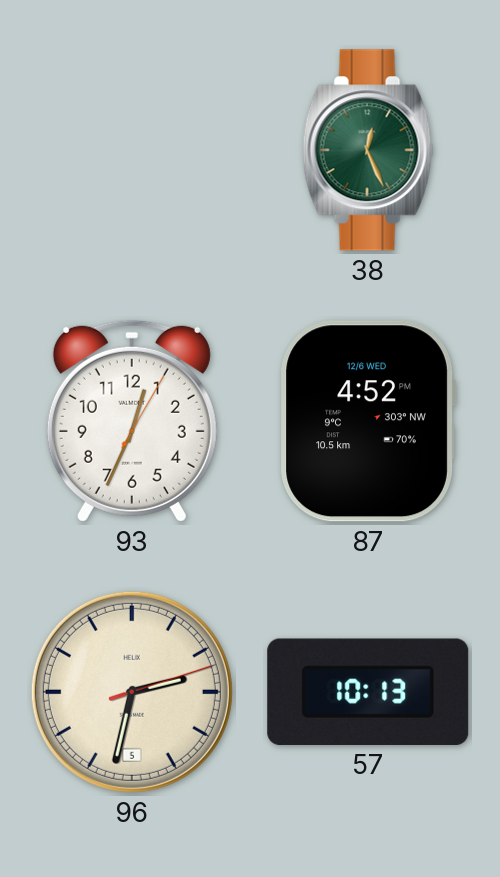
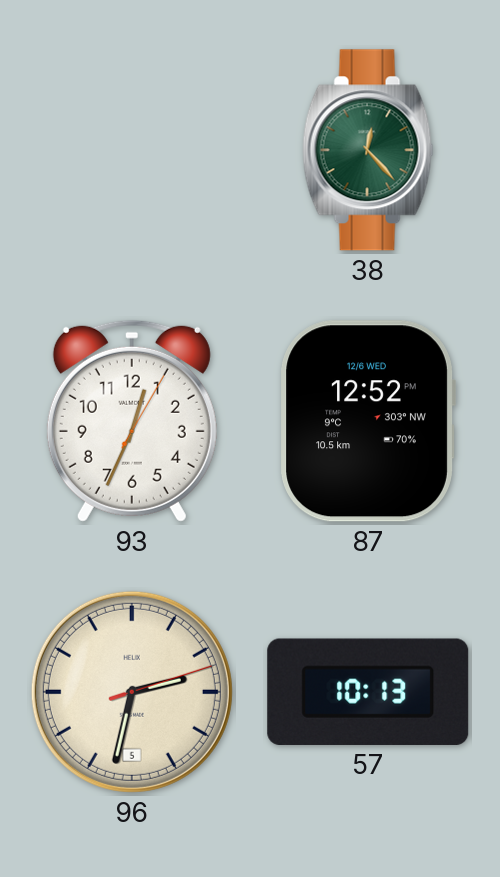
38: 12:26 -> 12:23
87: 4:52 -> 12:52
